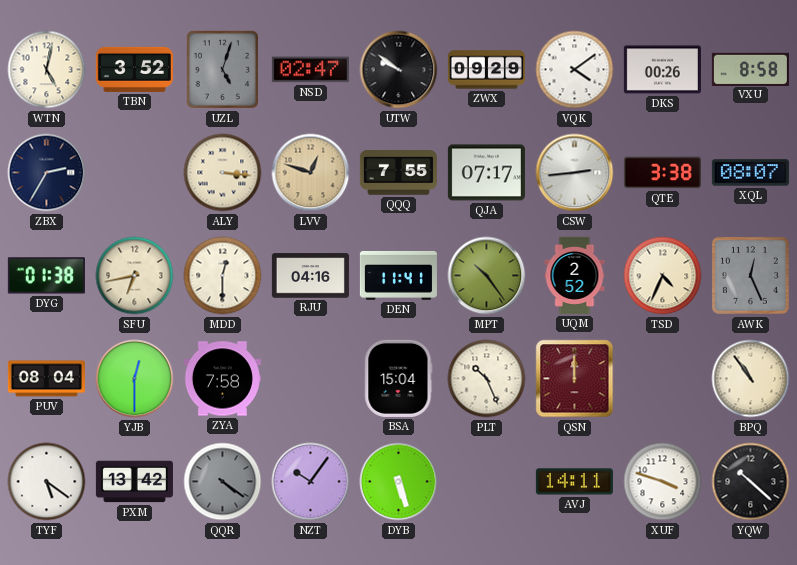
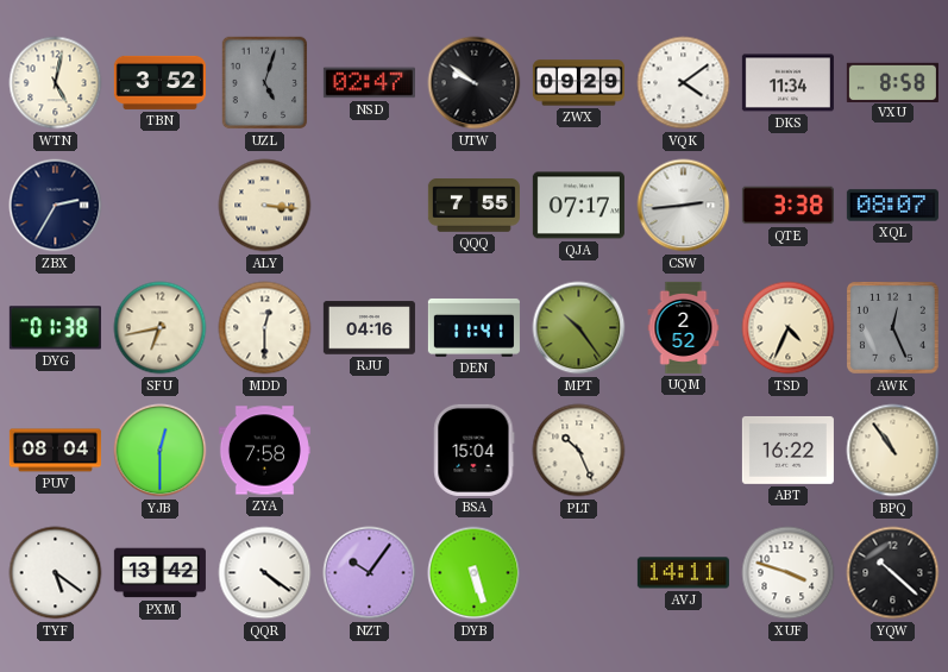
DKS: 00:26 -> 11:34
LVV: 12:48 -> none
QSN: 12:00 -> none
ABT: none -> 16:22
QQR dial: grey -> white
